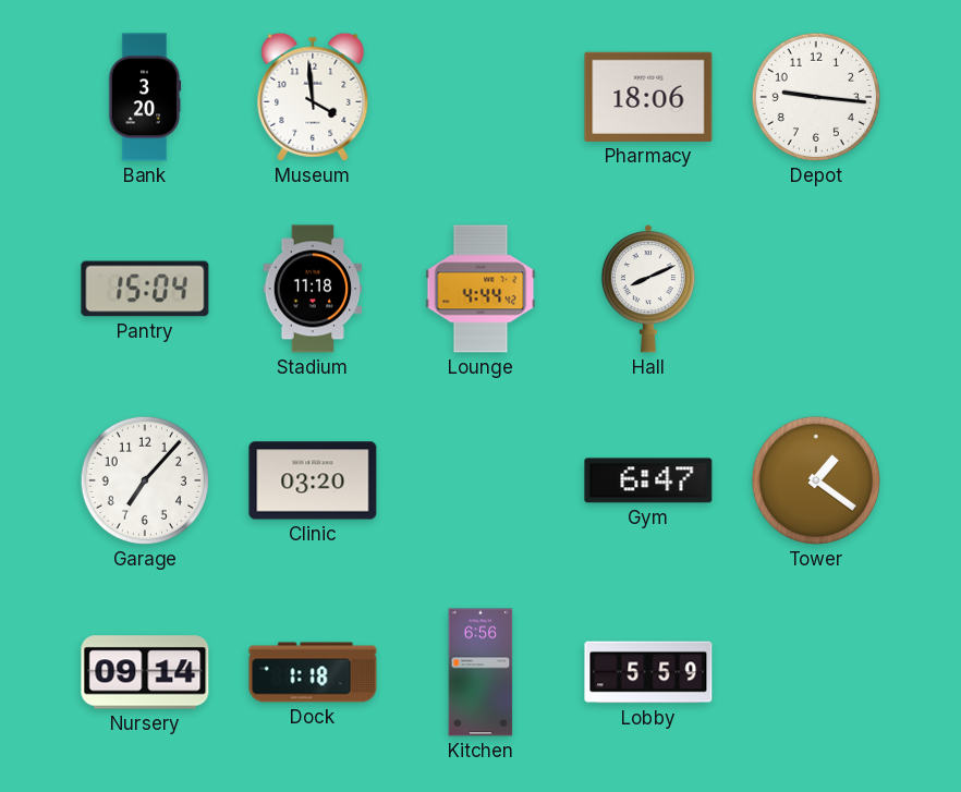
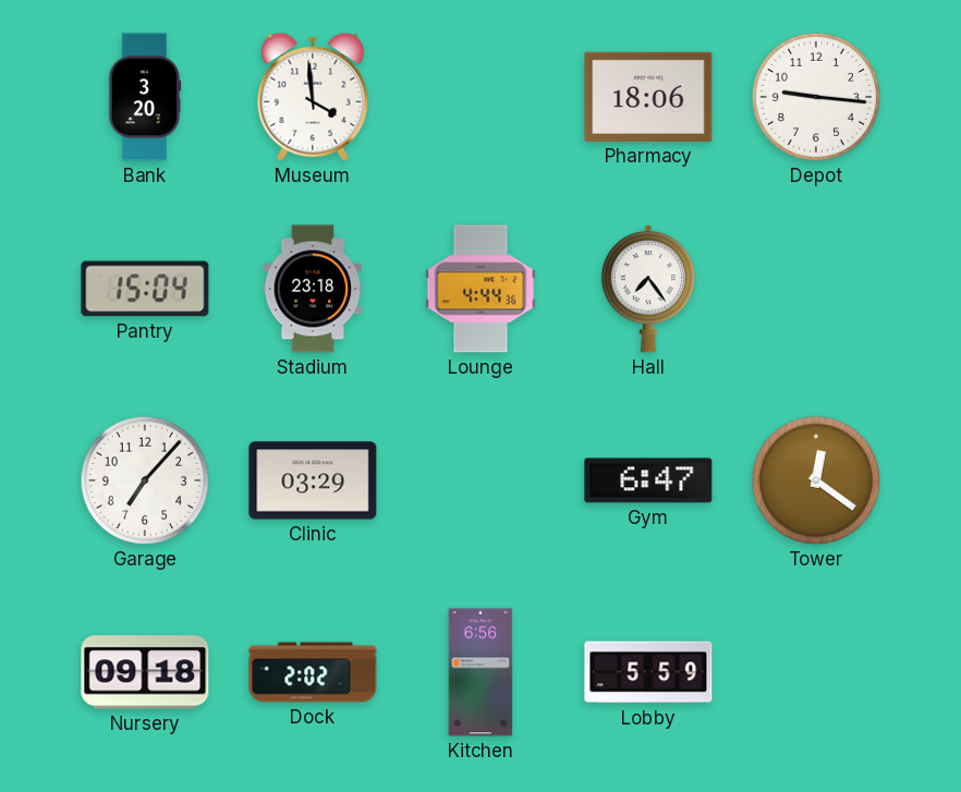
Stadium: 11:18 -> 23:18
Lounge: 4:44:42 -> 4:44:36
Hall: 8:11 -> 7:24
Clinic: 03:20 -> 03:29
Tower: 1:21 -> 12:21
Nursery: 09:14 -> 09:18
Dock: 1:18 -> 2:02
